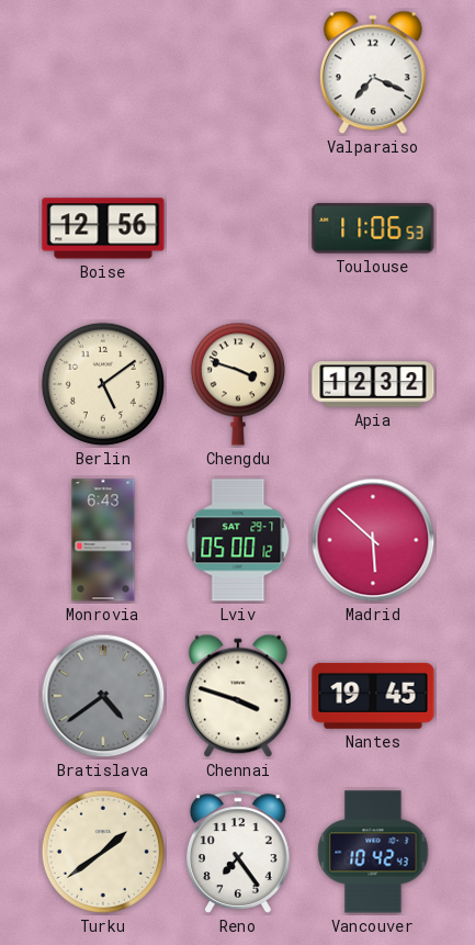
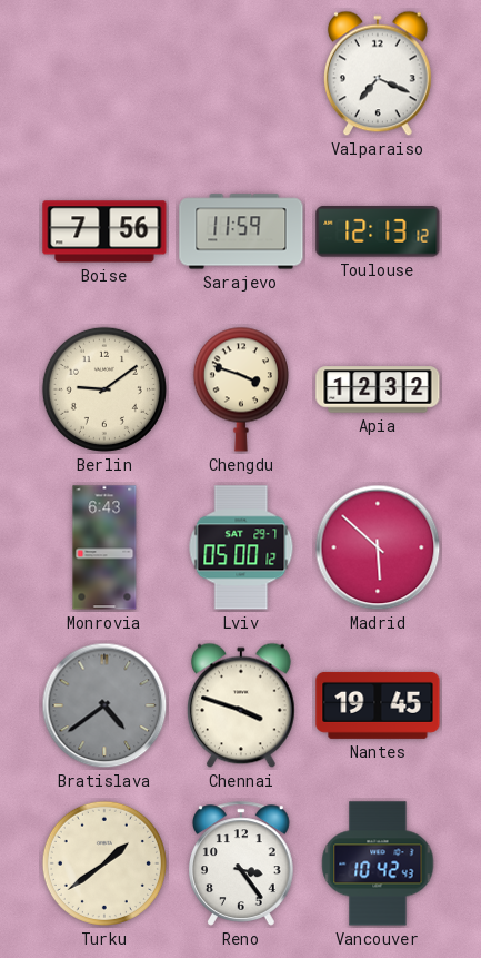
Boise: 12:56 -> 7:56
Sarajevo: none -> 11:59
Toulouse: 11:06 -> 12:13
Berlin: 5:09 -> 9:09
Reno: 7:24 -> 3:24
